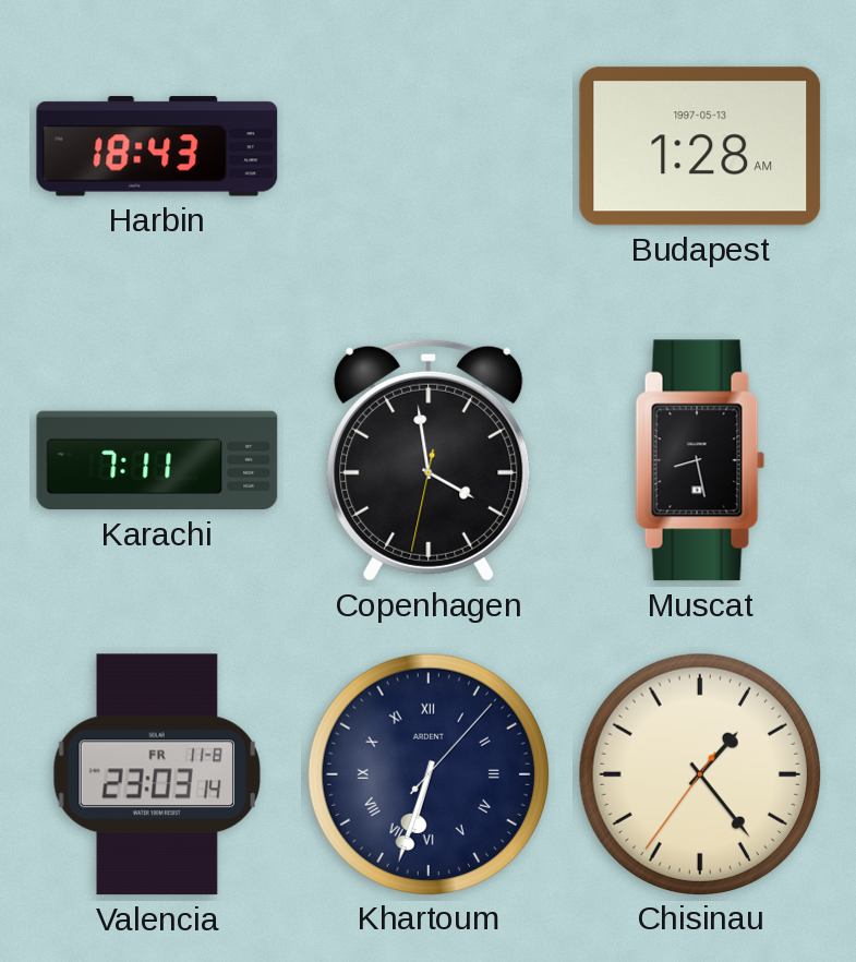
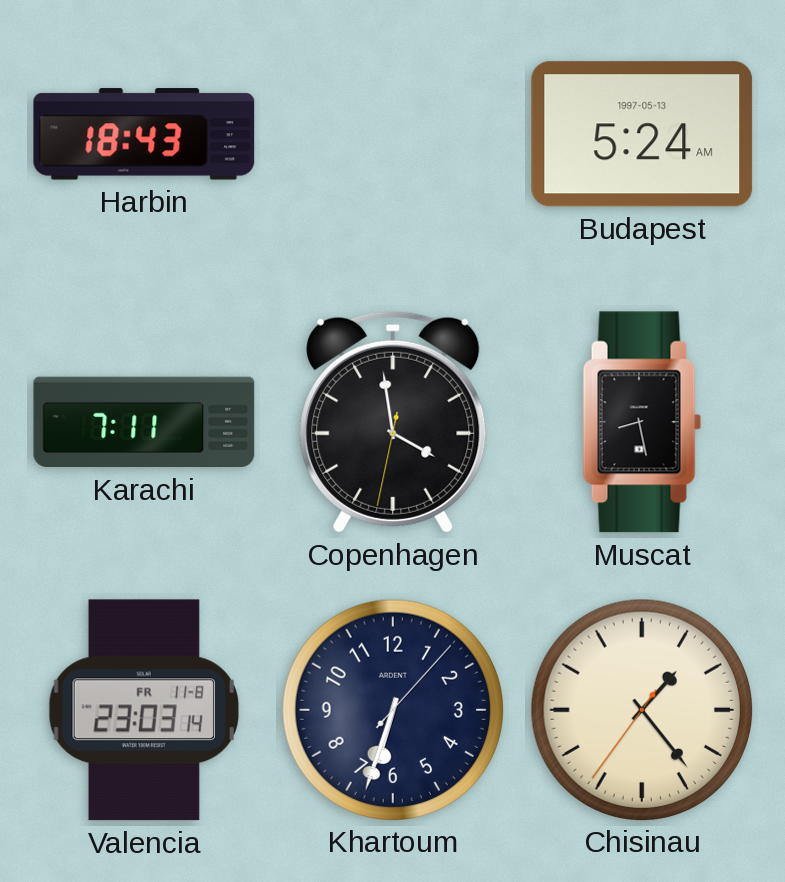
Budapest: 1:28 -> 5:24
Khartoum numerals: Roman -> Arabic
